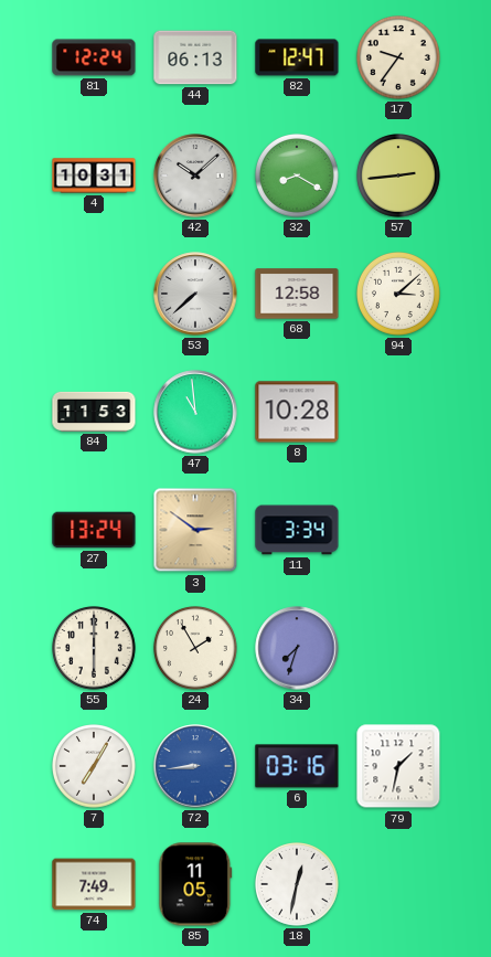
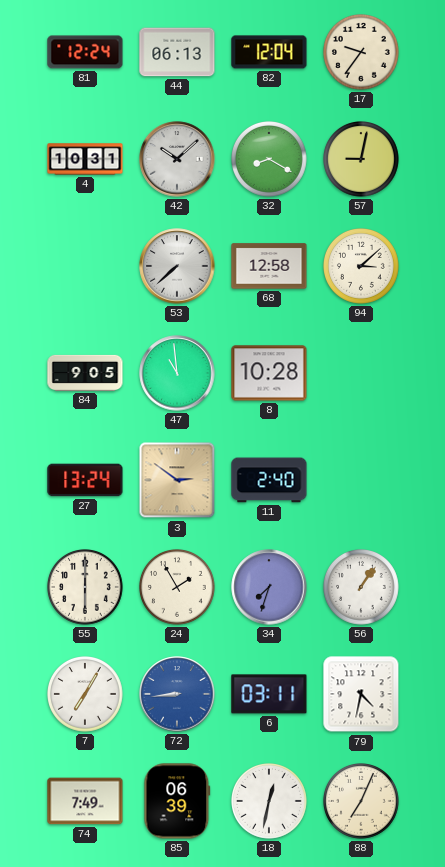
82: 12:47 -> 12:04
57: 2:44 -> 9:02
84: 11:53 -> 9:05
11: 3:34 -> 2:40
56: none -> 1:06
6: 03:16 -> 03:11
79: 1:32 -> 4:32
85: 11:05 -> 06:39
88: none -> 7:04
